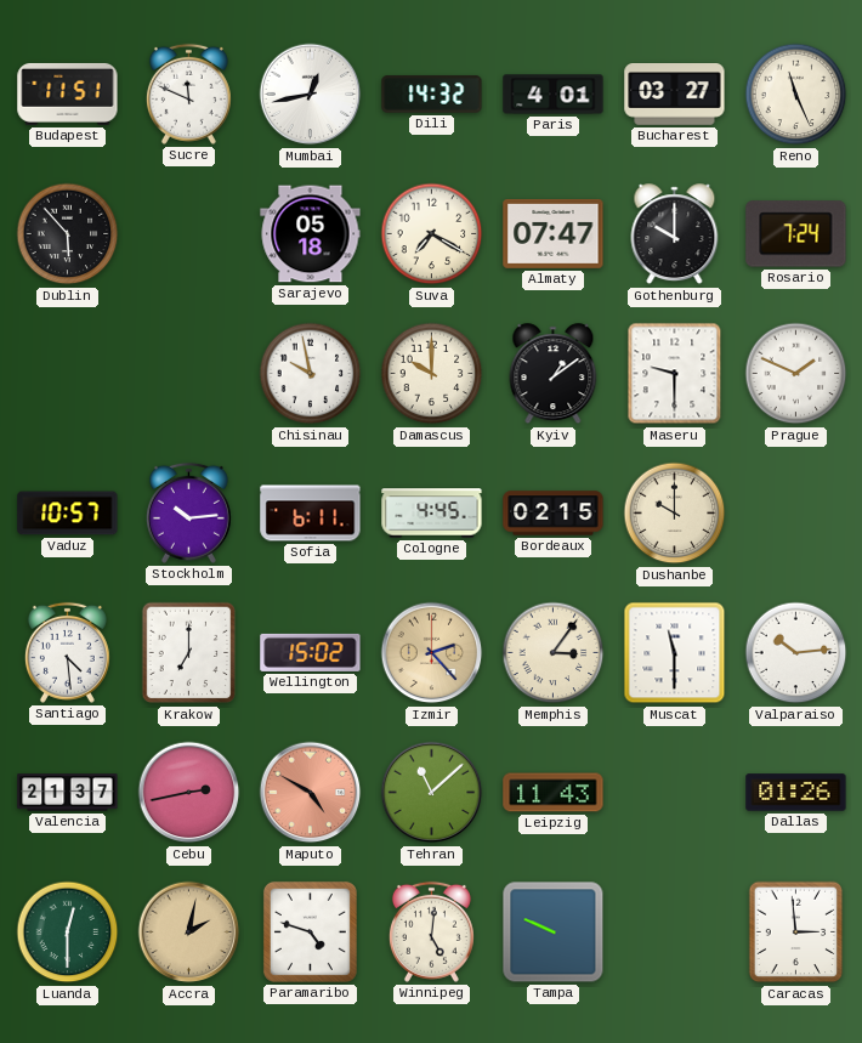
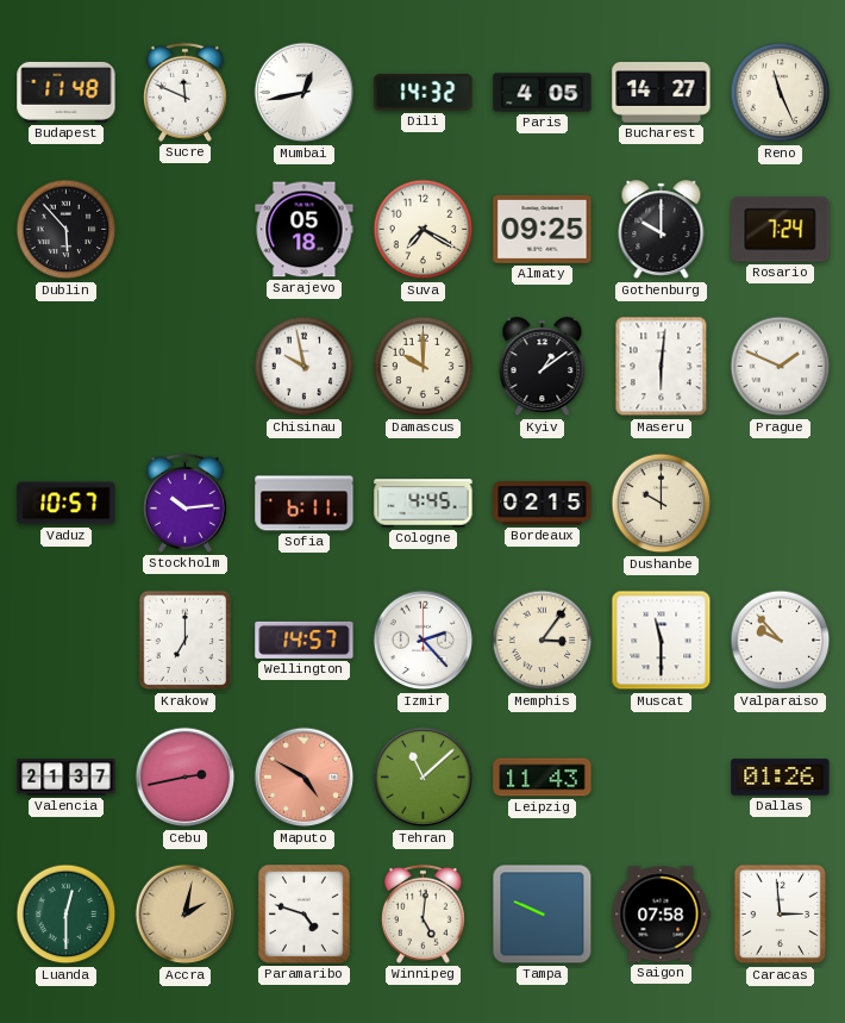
Budapest: 11:51 -> 11:48
Paris: 4:01 -> 4:05
Bucharest: 03:27 -> 14:27
Almaty: 07:47 -> 09:25
Maseru: 9:30 -> 6:01
Santiago: 4:29 -> none
Wellington: 15:02 -> 14:57
Izmir dial: champagne -> white
Valparaiso: 10:14 -> 9:53
Saigon: none -> 07:58
